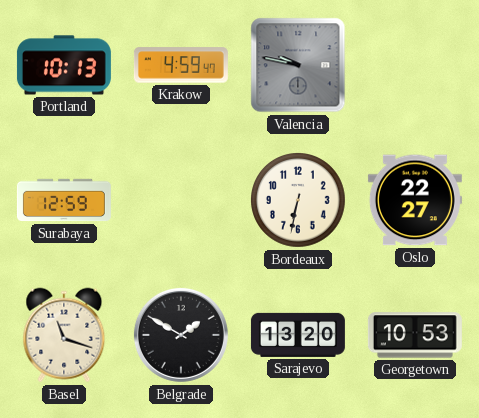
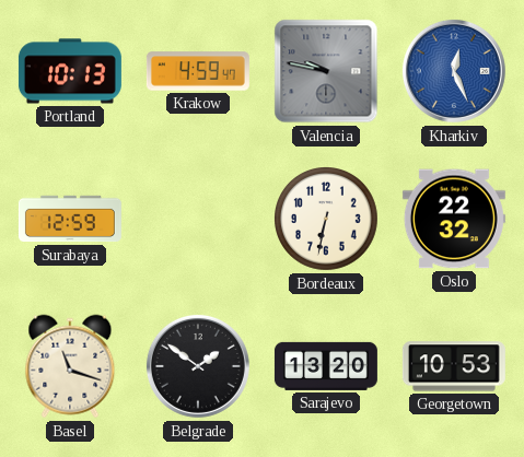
Kharkiv: none -> 12:26
Oslo: 22:27 -> 22:32
Belgrade: 1:50 -> 1:51
